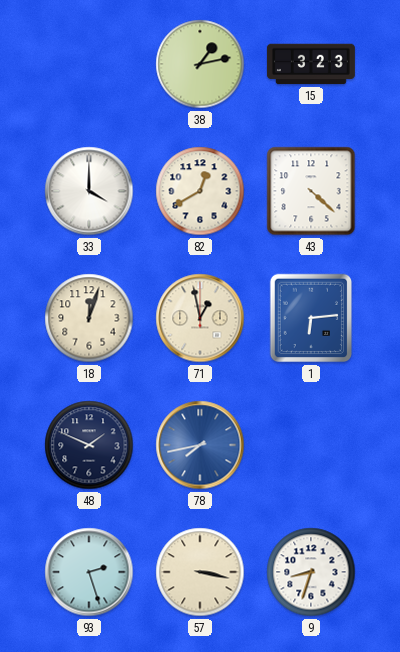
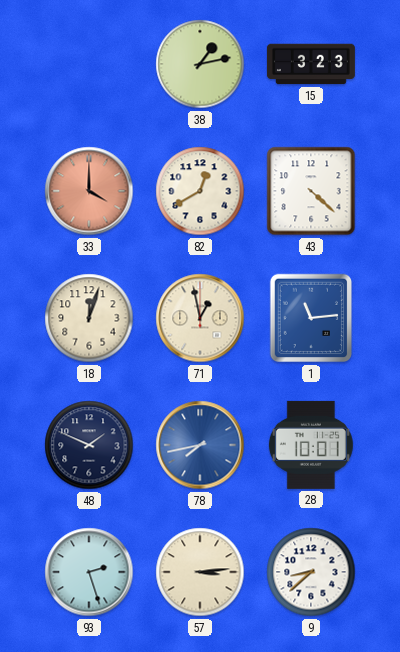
33 dial: white -> salmon
1: 6:14 -> 11:14
28: none -> 10:01
57: 3:17 -> 3:14
9: 8:33 -> 8:38
